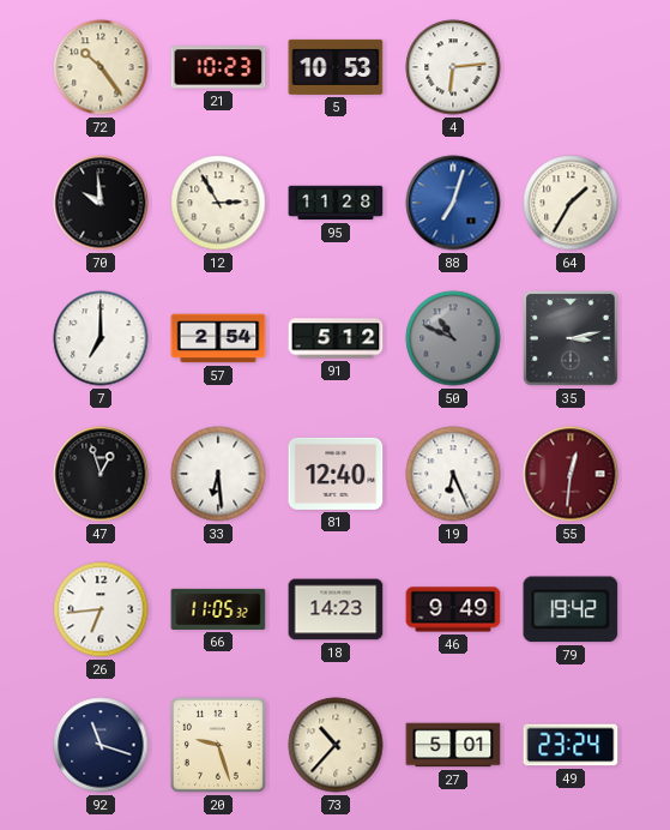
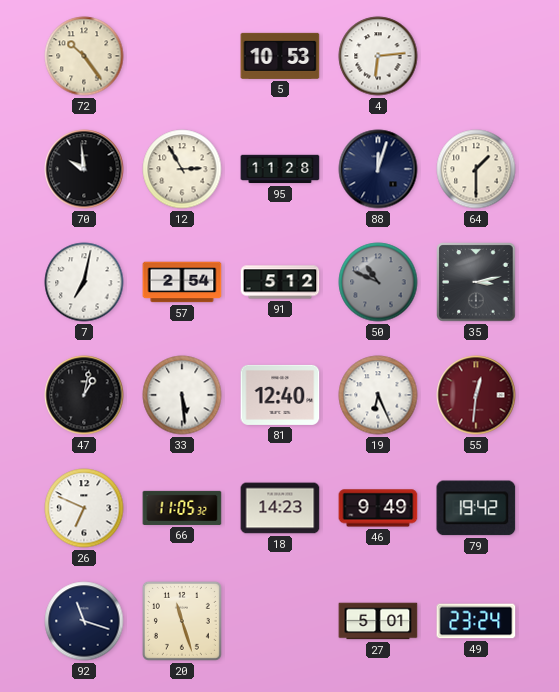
21: 10:23 -> none
88: 7:03 -> 12:03
88 dial: blue -> navy
64: 1:35 -> 1:30
7: 7:00 -> 7:02
47: 12:57 -> 1:02
33: 6:29 -> 5:29
26: 6:44 -> 6:49
20: 9:27 -> 11:27
73: 10:37 -> none
